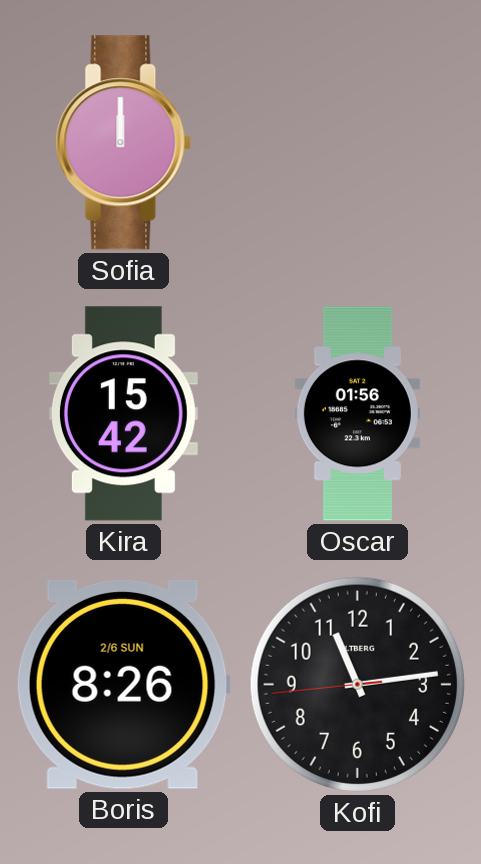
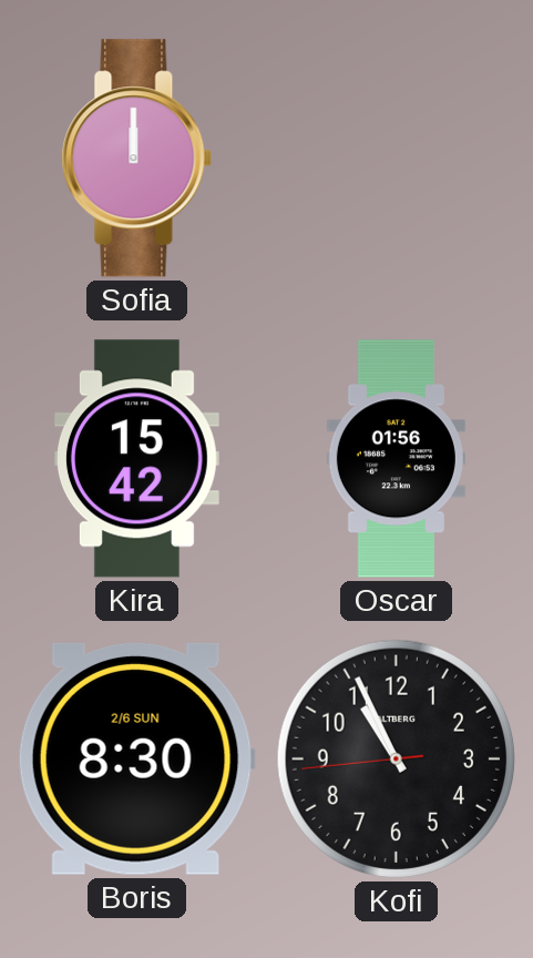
Boris: 8:26 -> 8:30
Kofi: 11:13 -> 10:55
